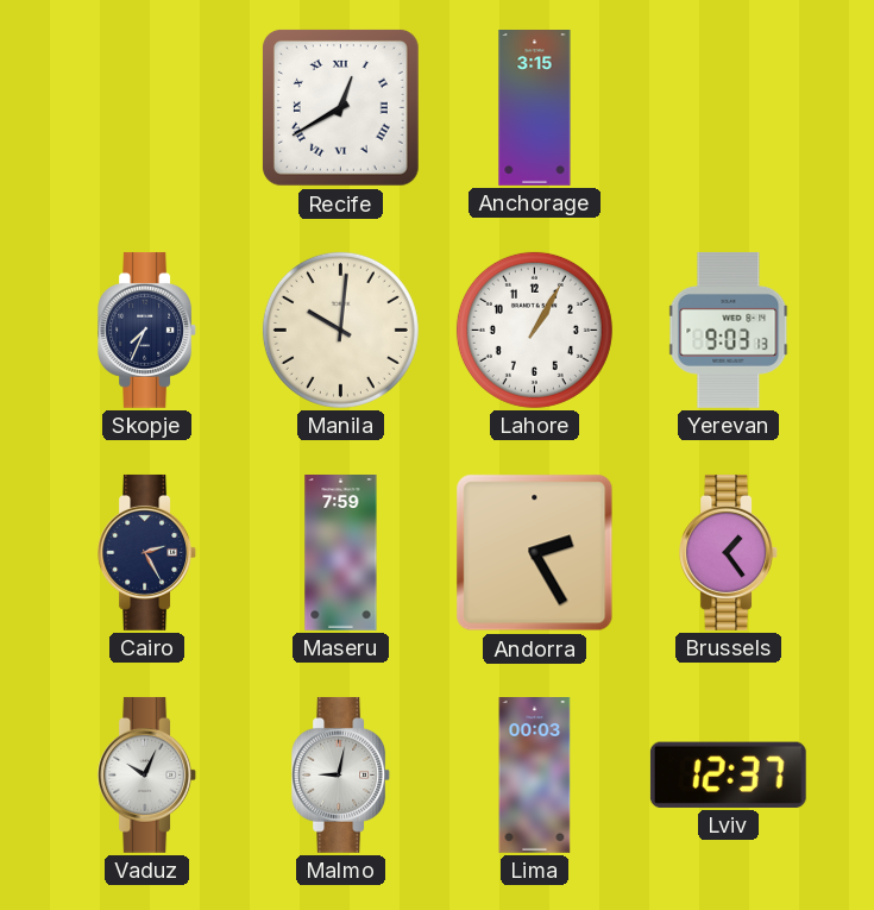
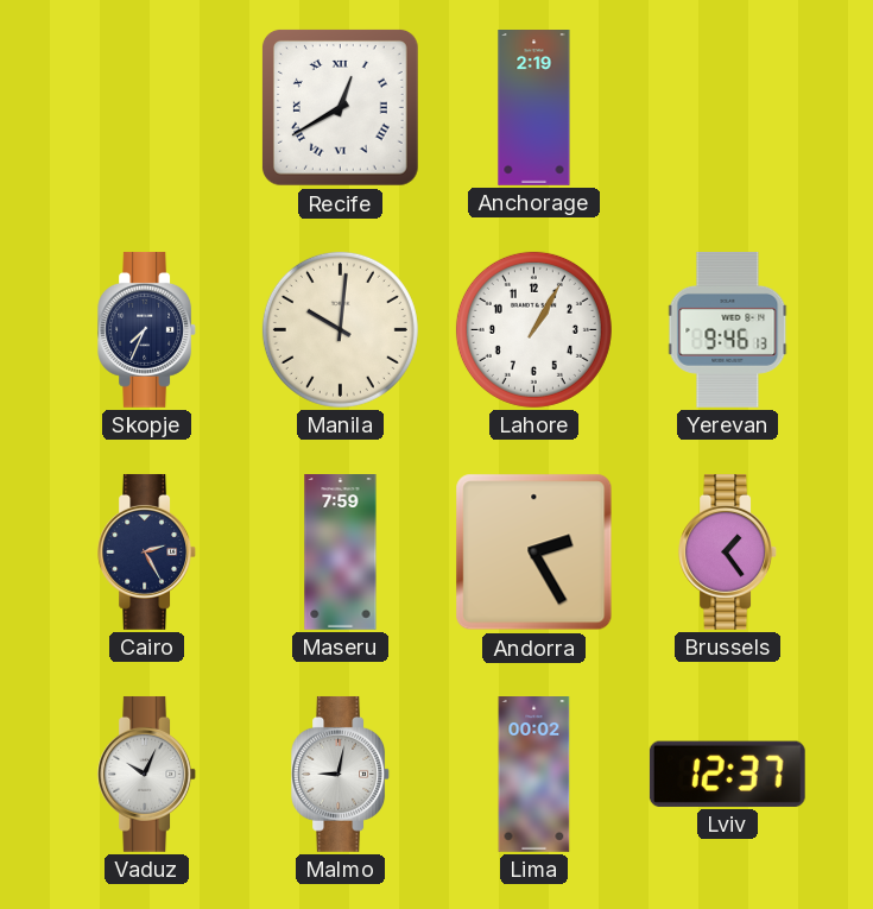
Anchorage: 3:15 -> 2:19
Yerevan: 9:03 -> 9:46
Lima: 00:03 -> 00:02
